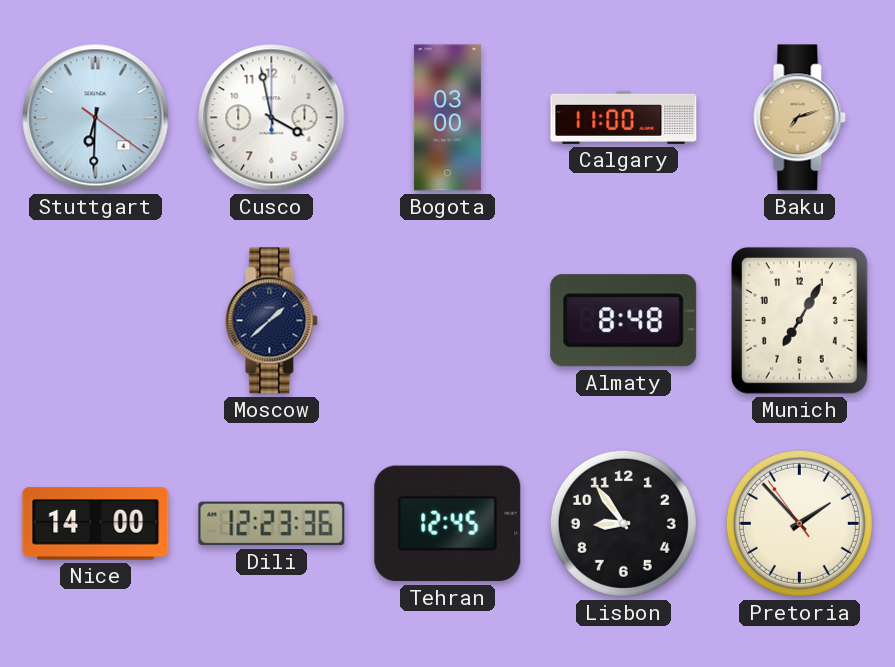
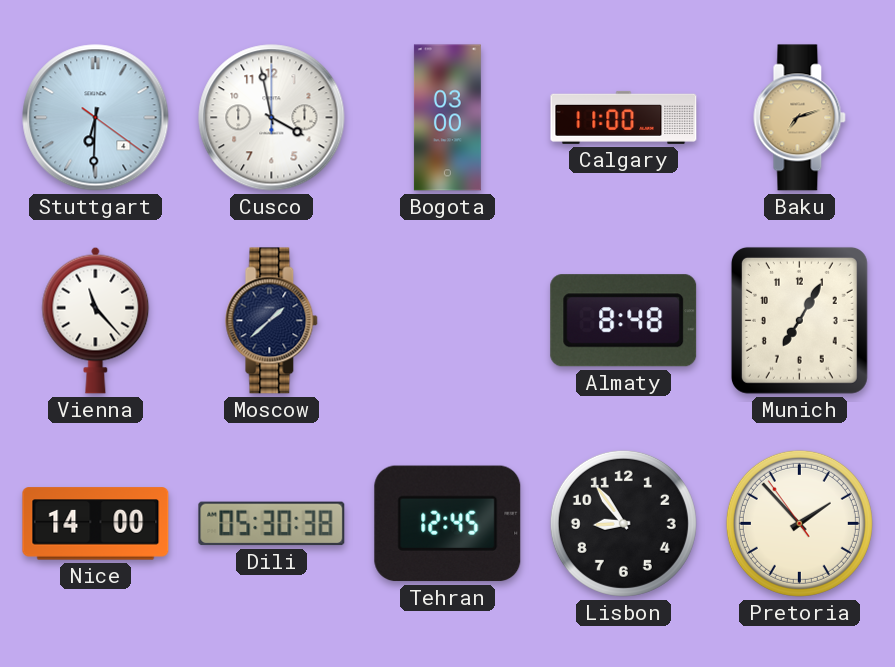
Vienna: none -> 11:23
Dili: 12:23 -> 05:30
